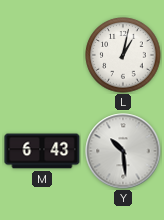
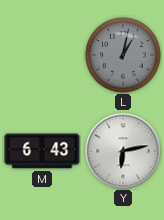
L dial: white -> grey
Y: 10:29 -> 6:13
